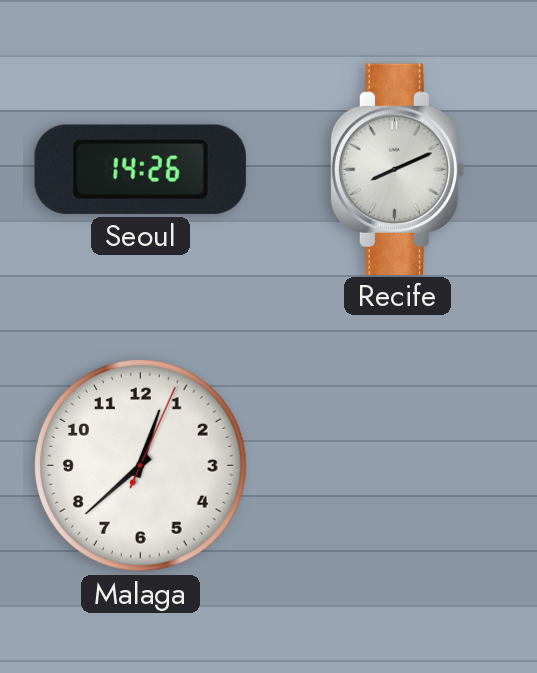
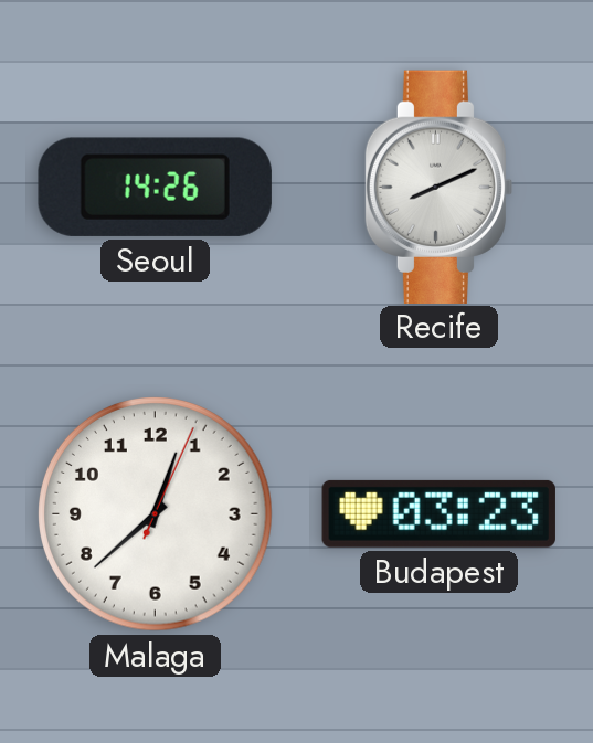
Budapest: none -> 03:23
